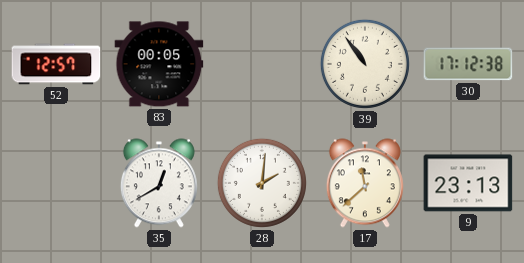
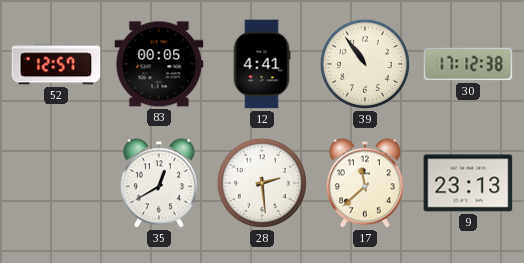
12: none -> 4:41
28: 2:01 -> 2:29
